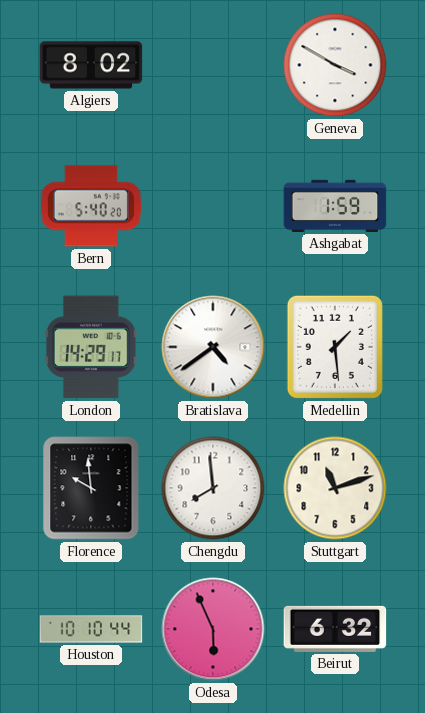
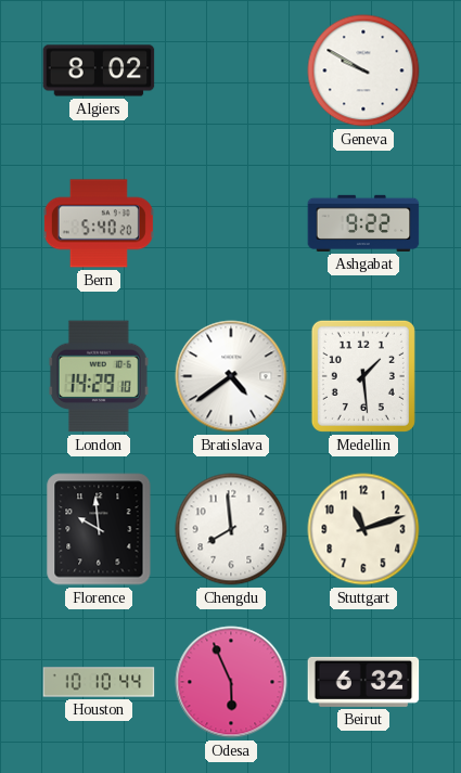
Geneva: 3:50 -> 9:50
Ashgabat: 1:59 -> 9:22
London: 14:29:17 -> 14:29:10
